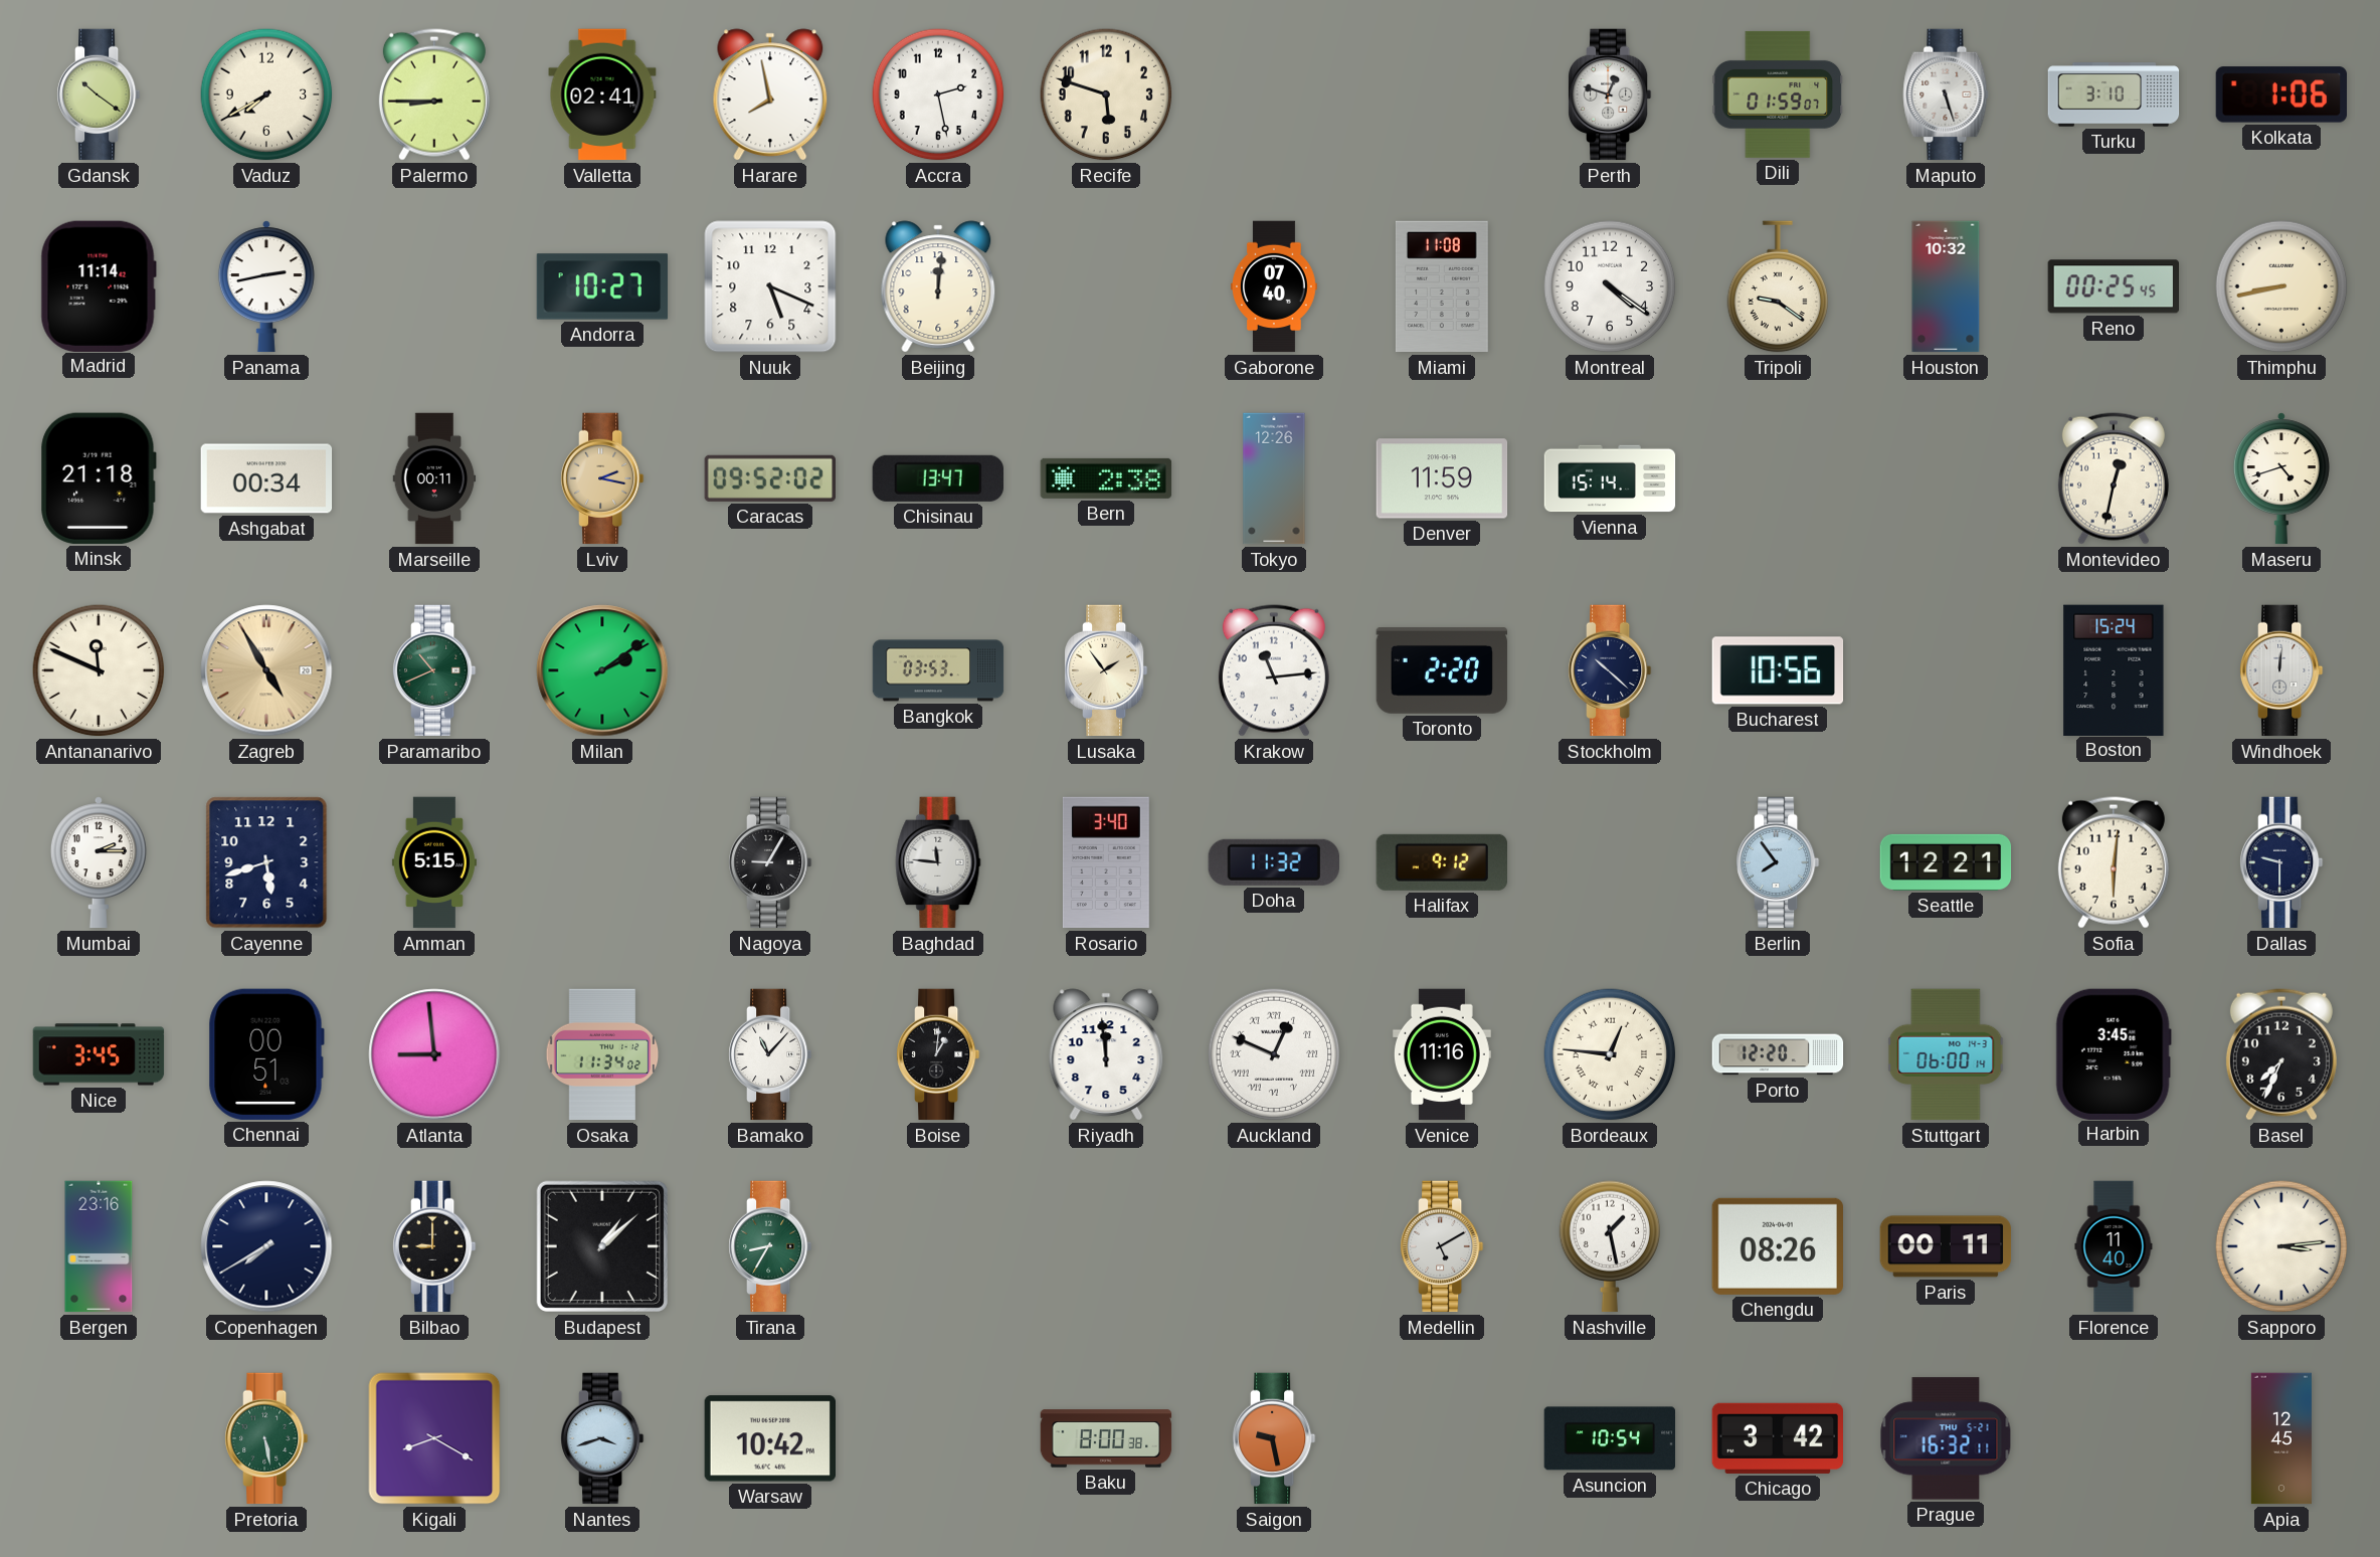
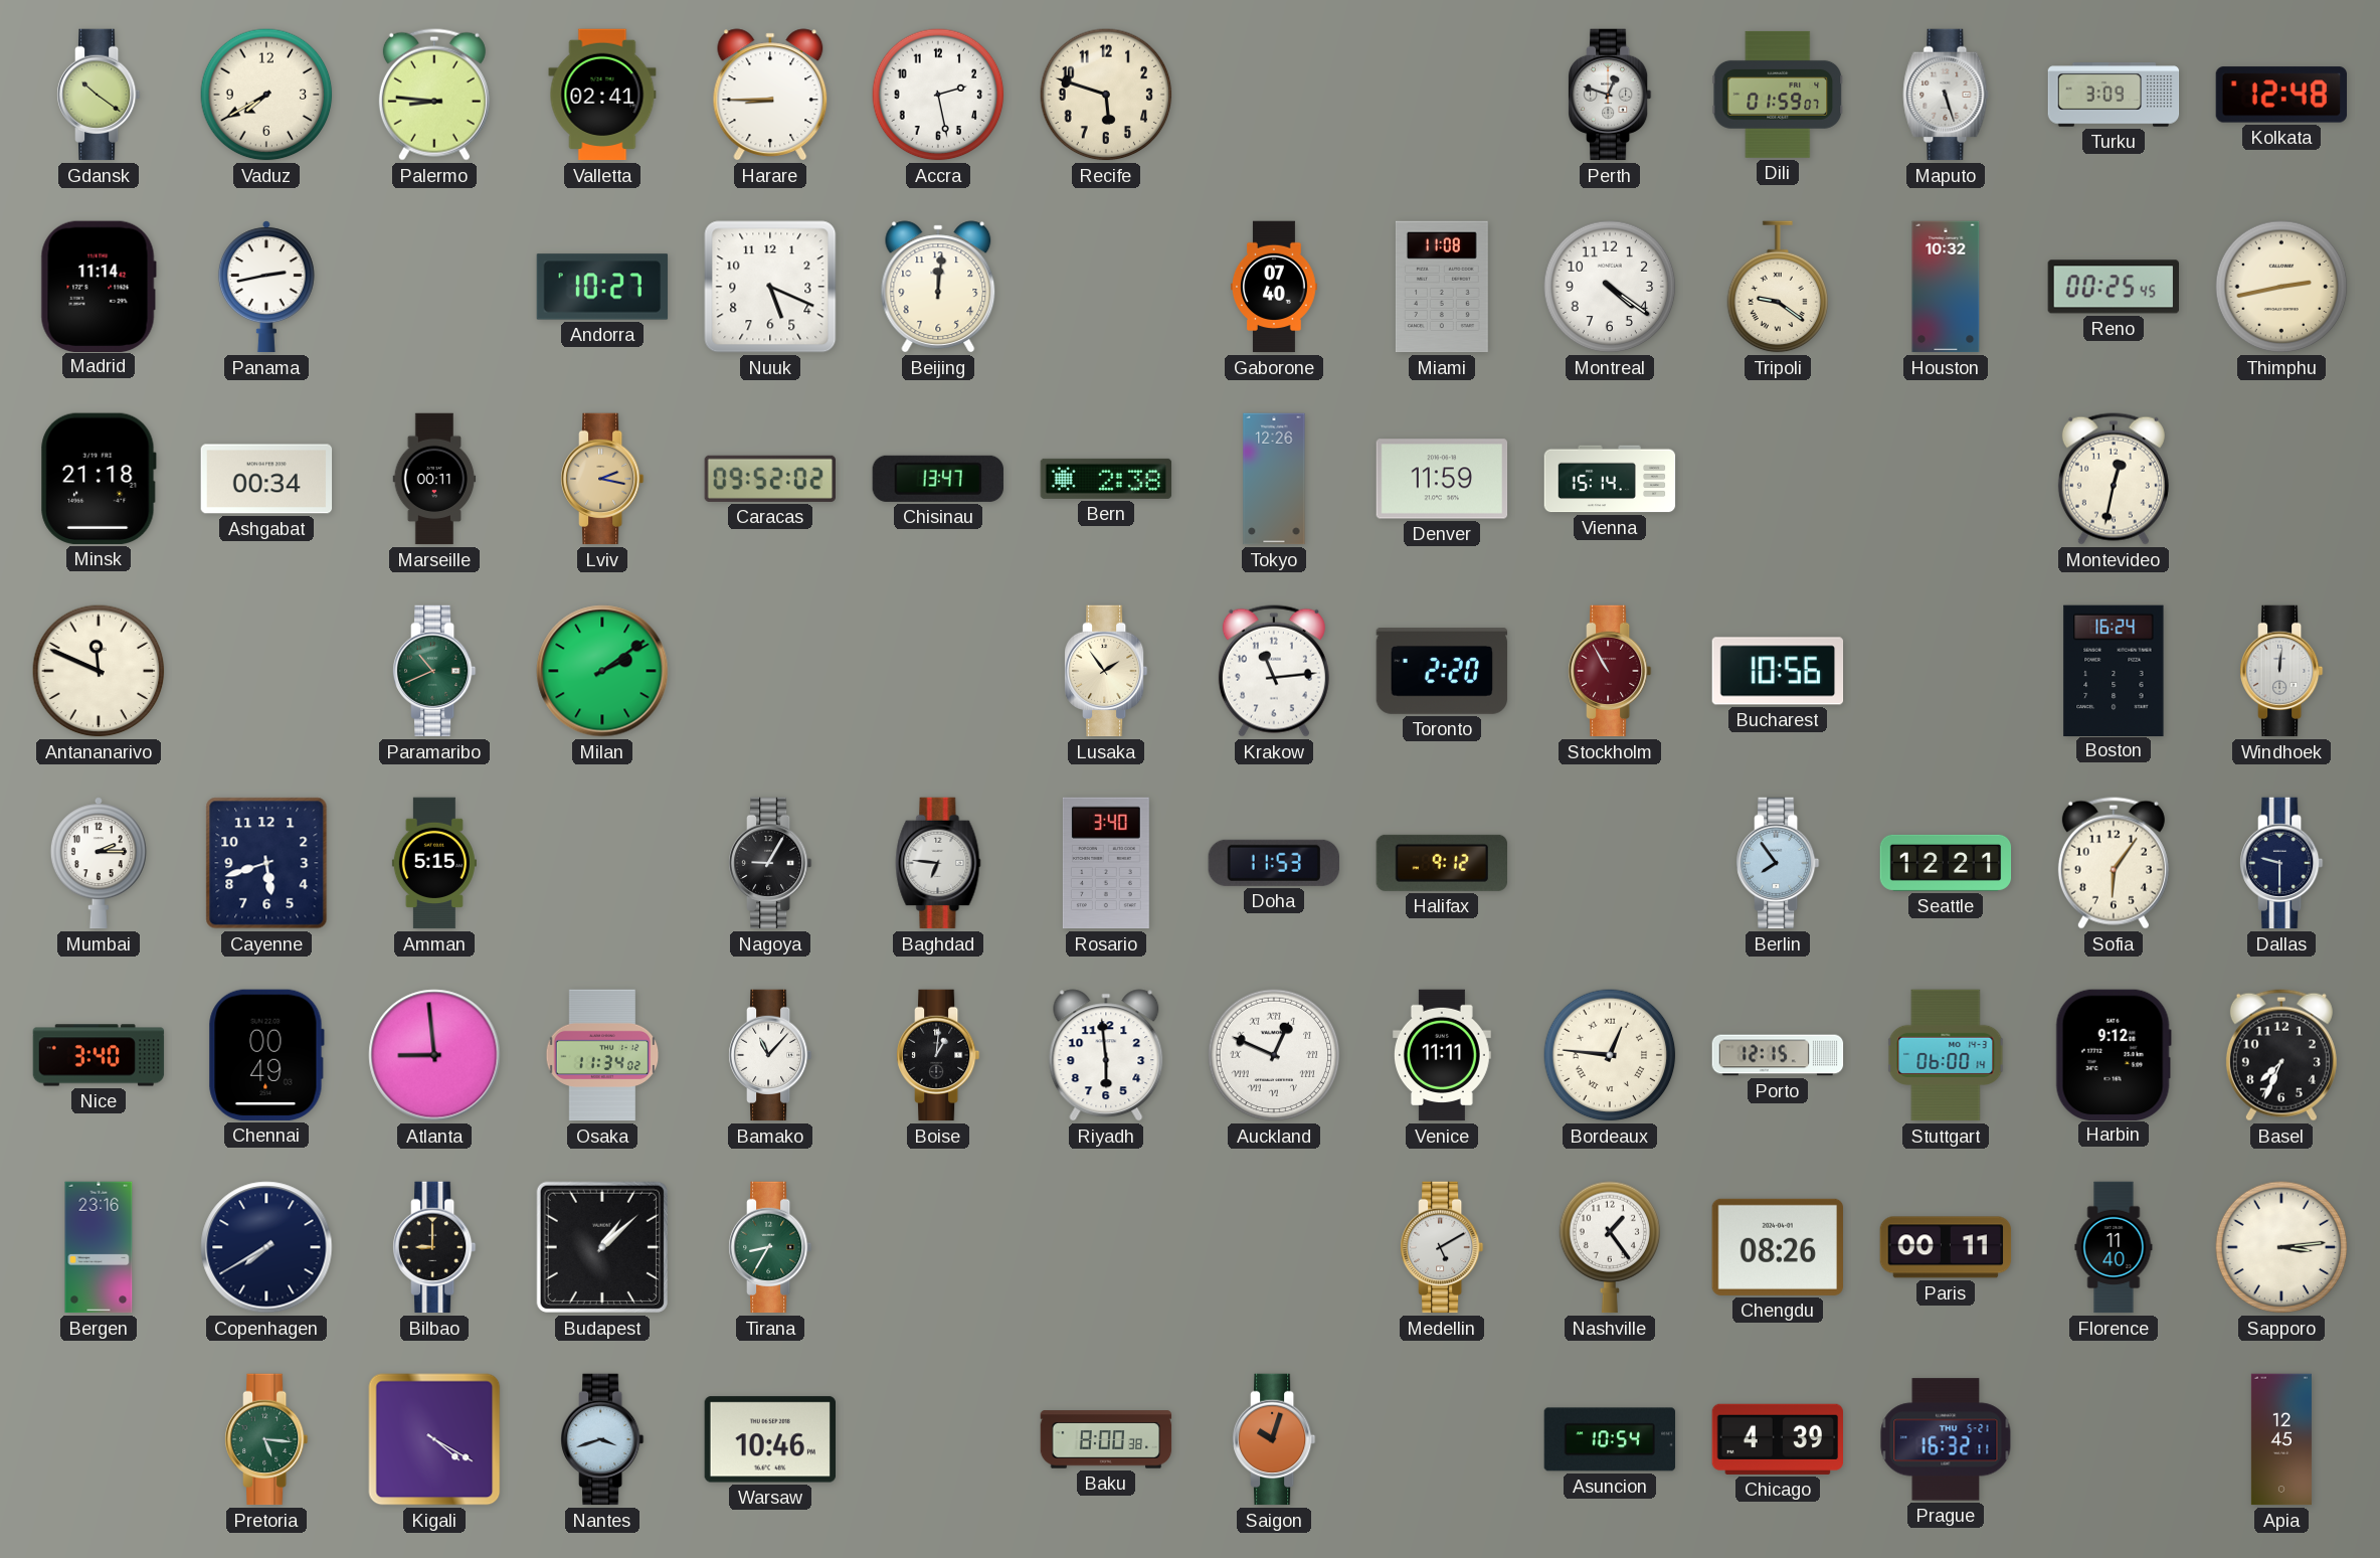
Palermo: 8:45 -> 8:46
Harare: 7:58 -> 8:45
Turku: 3:10 -> 3:09
Kolkata: 1:06 -> 12:48
Thimphu: 8:43 -> 2:43
Maseru: 4:42 -> none
Zagreb: 4:55 -> none
Bangkok: 03:53 -> none
Stockholm: 10:22 -> 10:55
Stockholm dial: navy -> burgundy
Boston: 15:24 -> 16:24
Baghdad: 11:46 -> 6:46
Doha: 11:32 -> 11:53
Sofia: 6:01 -> 6:06
Nice: 3:45 -> 3:40
Chennai: 00:51 -> 00:49
Riyadh: 11:59 -> 5:59
Venice: 11:16 -> 11:11
Porto: 12:20 -> 12:15
Harbin: 3:45 -> 9:12
Nashville: 1:28 -> 1:24
Pretoria: 5:28 -> 5:16
Kigali: 8:20 -> 4:20
Warsaw: 10:42 -> 10:46
Saigon: 9:28 -> 10:03
Chicago: 3:42 -> 4:39
